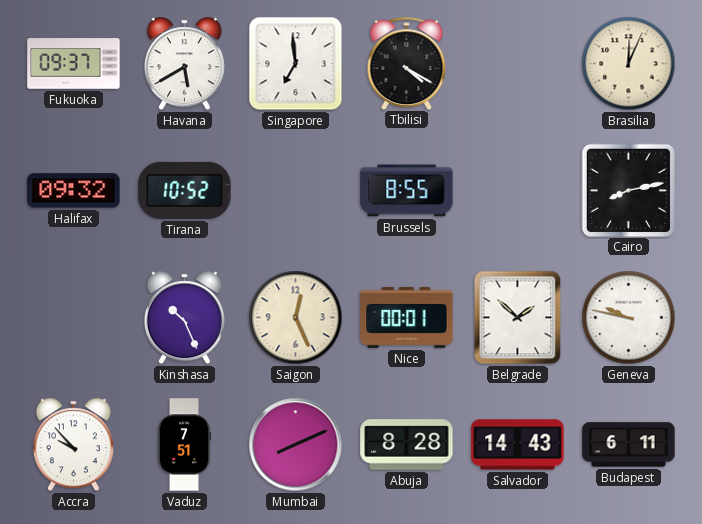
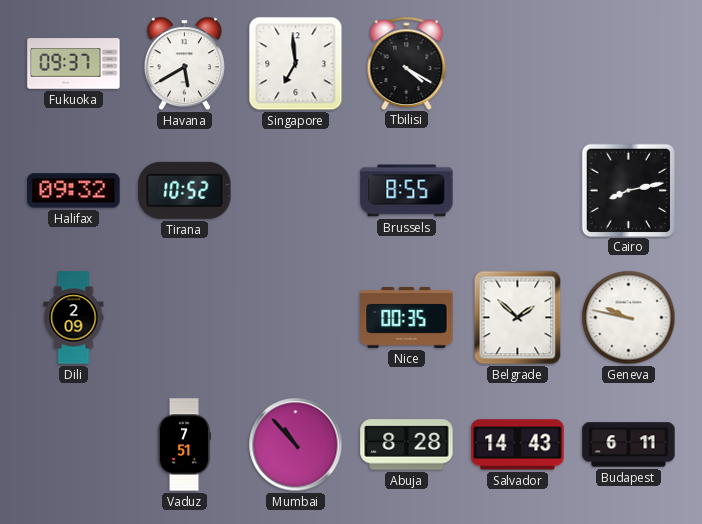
Brasilia: 12:04 -> none
Dili: none -> 2:09
Kinshasa: 10:26 -> none
Saigon: 12:26 -> none
Nice: 00:01 -> 00:35
Accra: 9:53 -> none
Mumbai: 8:11 -> 10:53
